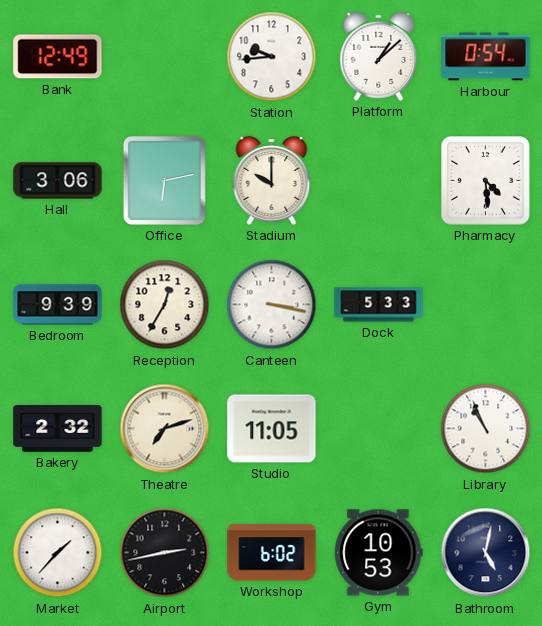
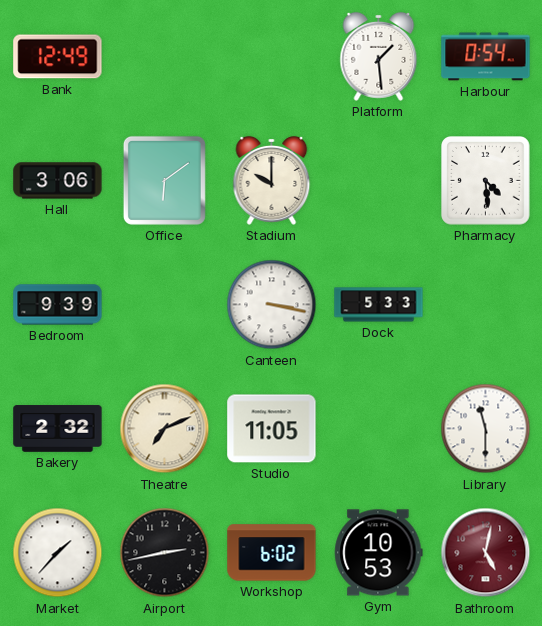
Station: 9:44 -> none
Platform: 1:08 -> 1:29
Office: 6:13 -> 6:09
Reception: 12:35 -> none
Theatre: 7:12 -> 7:11
Library: 10:56 -> 11:30
Bathroom dial: navy -> burgundy
